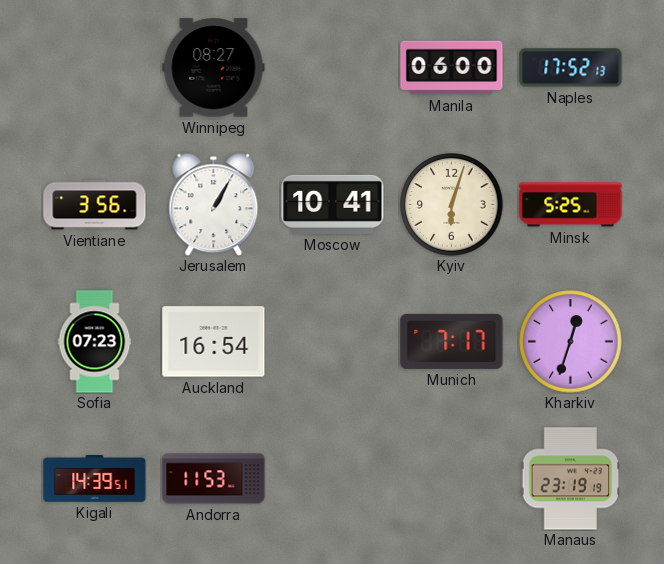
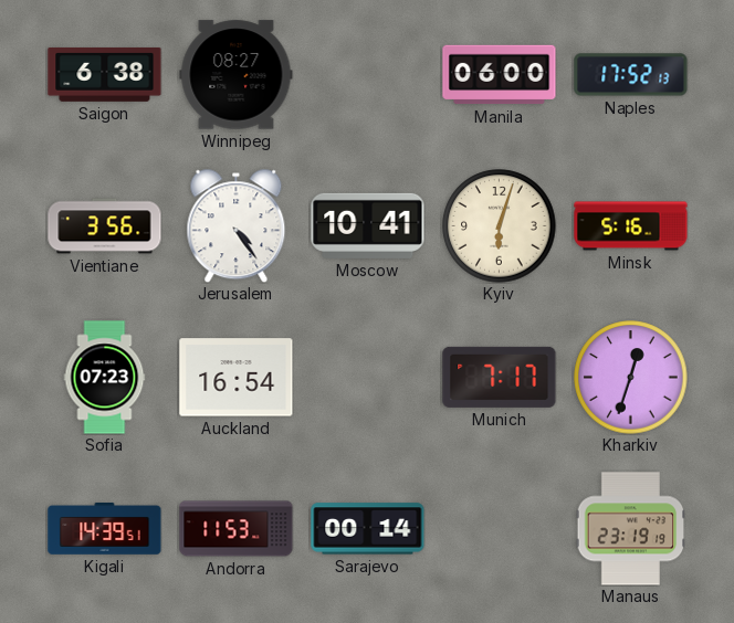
Saigon: none -> 6:38
Jerusalem: 1:05 -> 4:24
Minsk: 5:25 -> 5:16
Sarajevo: none -> 00:14
